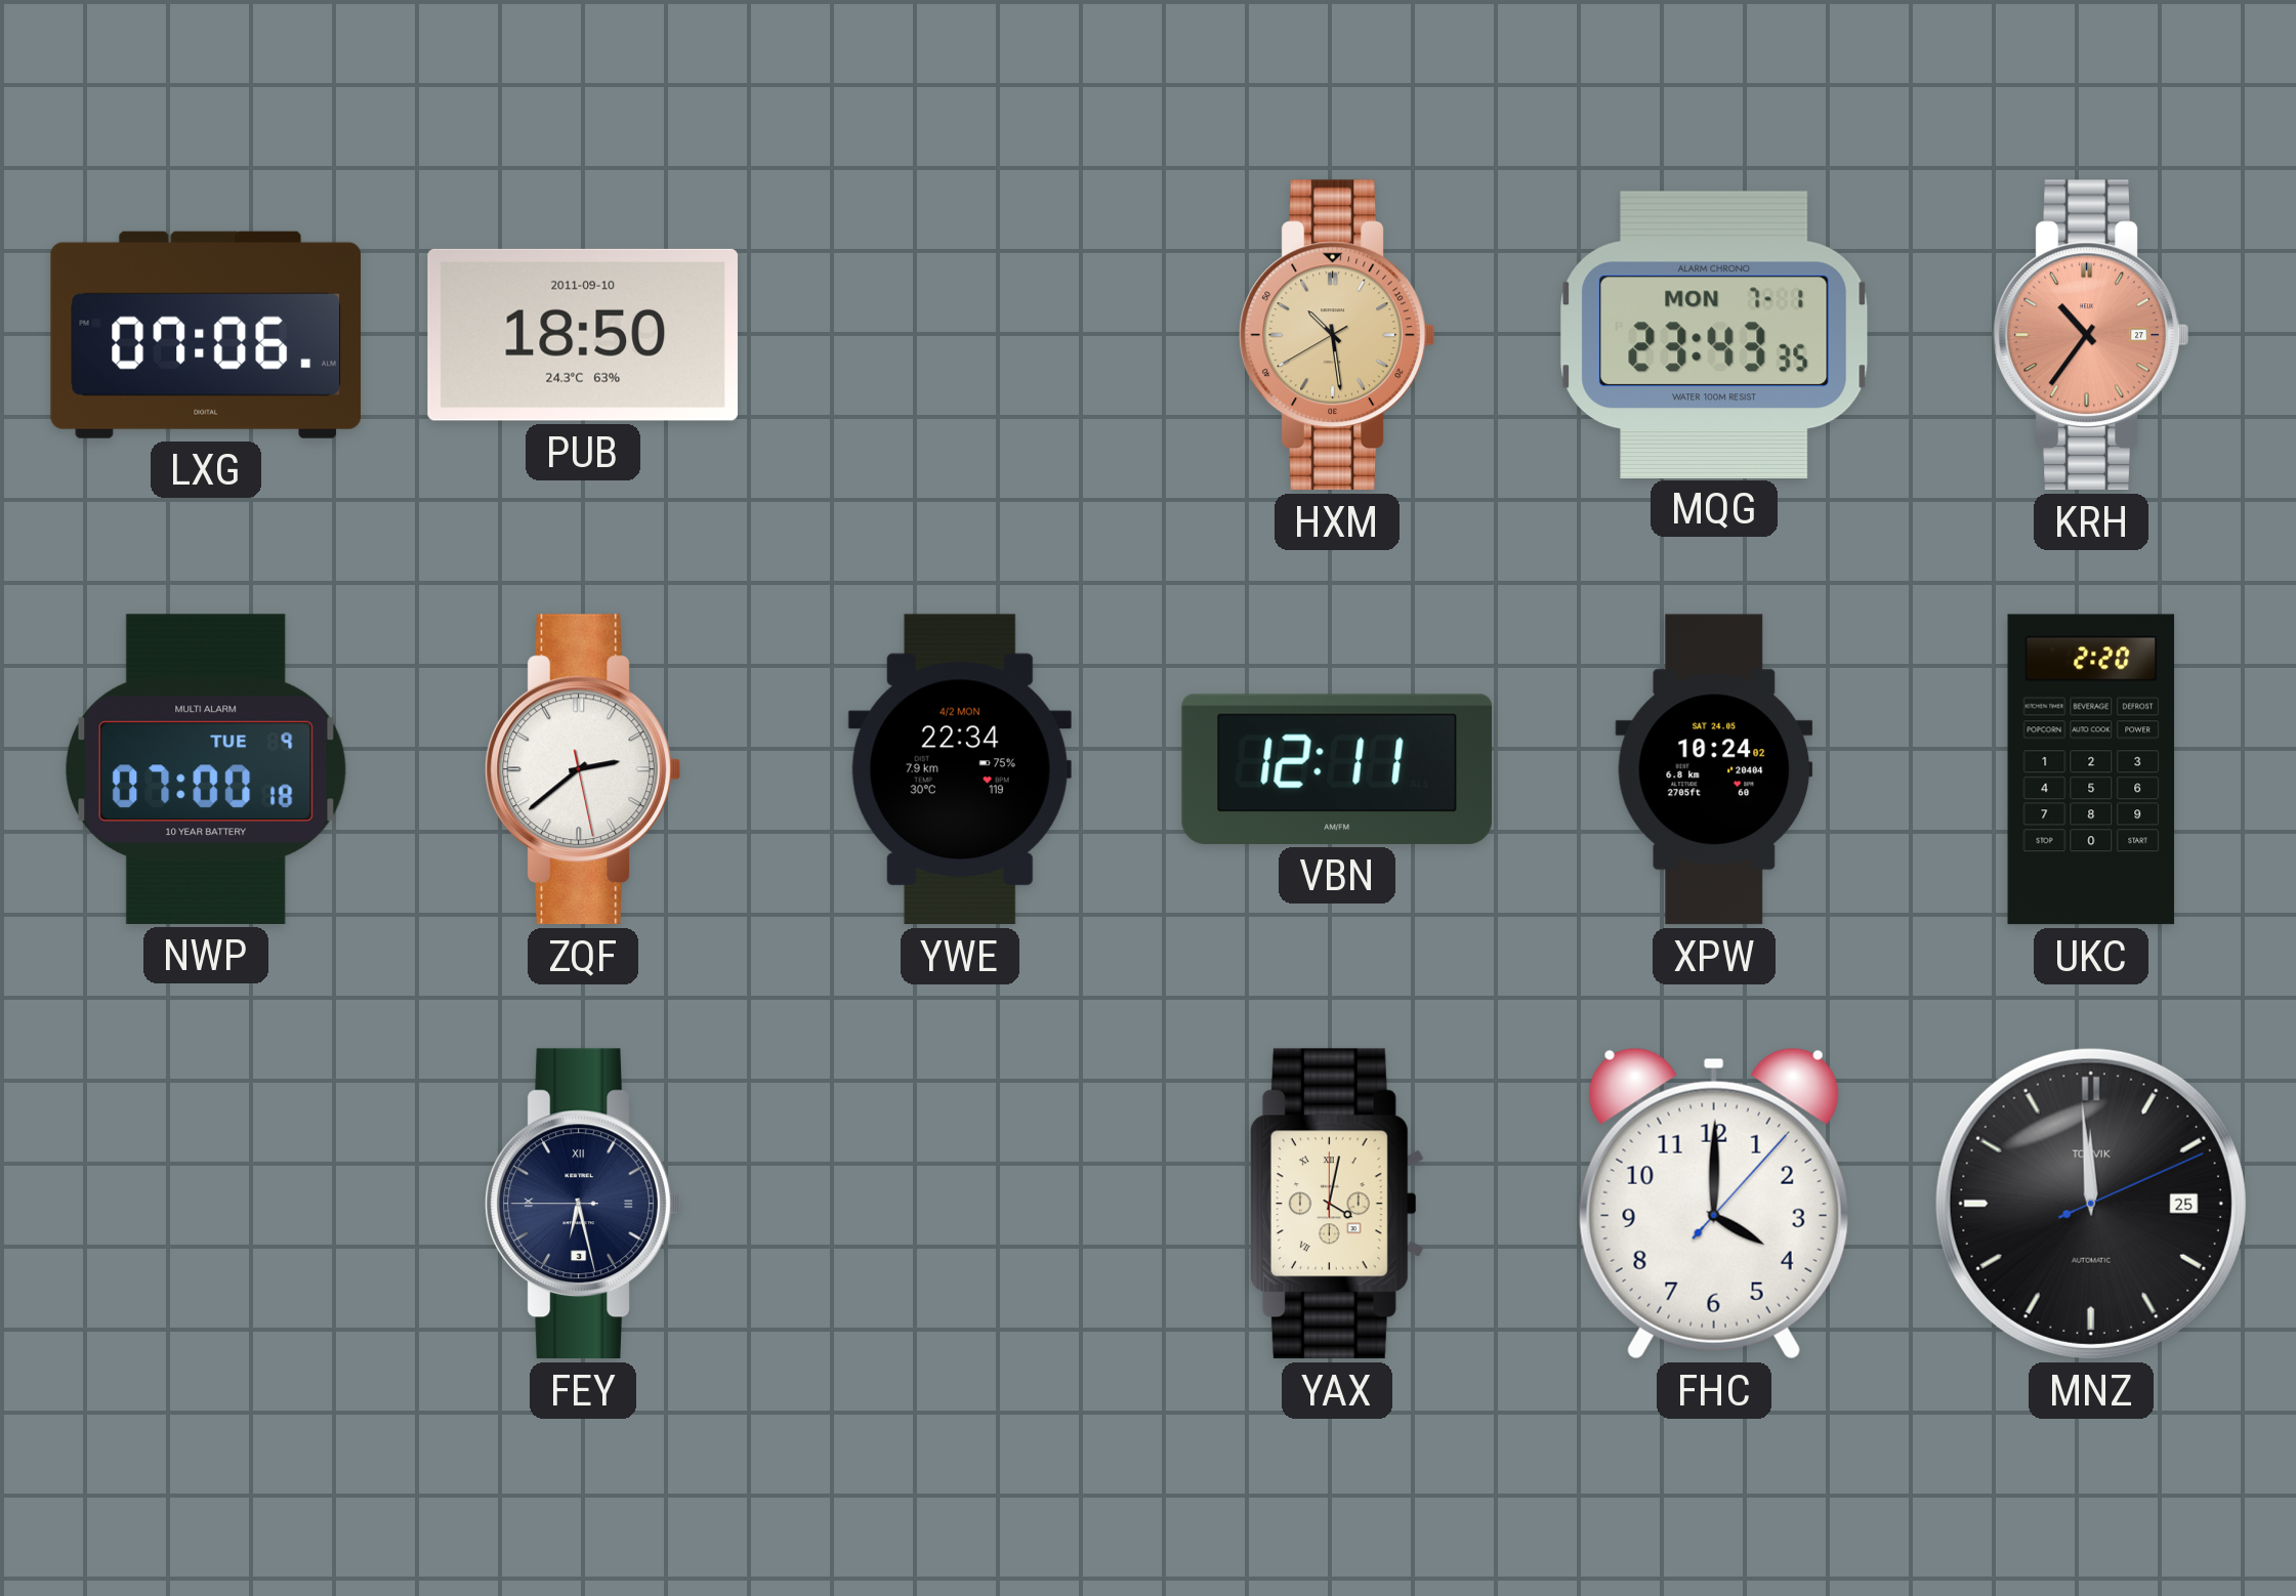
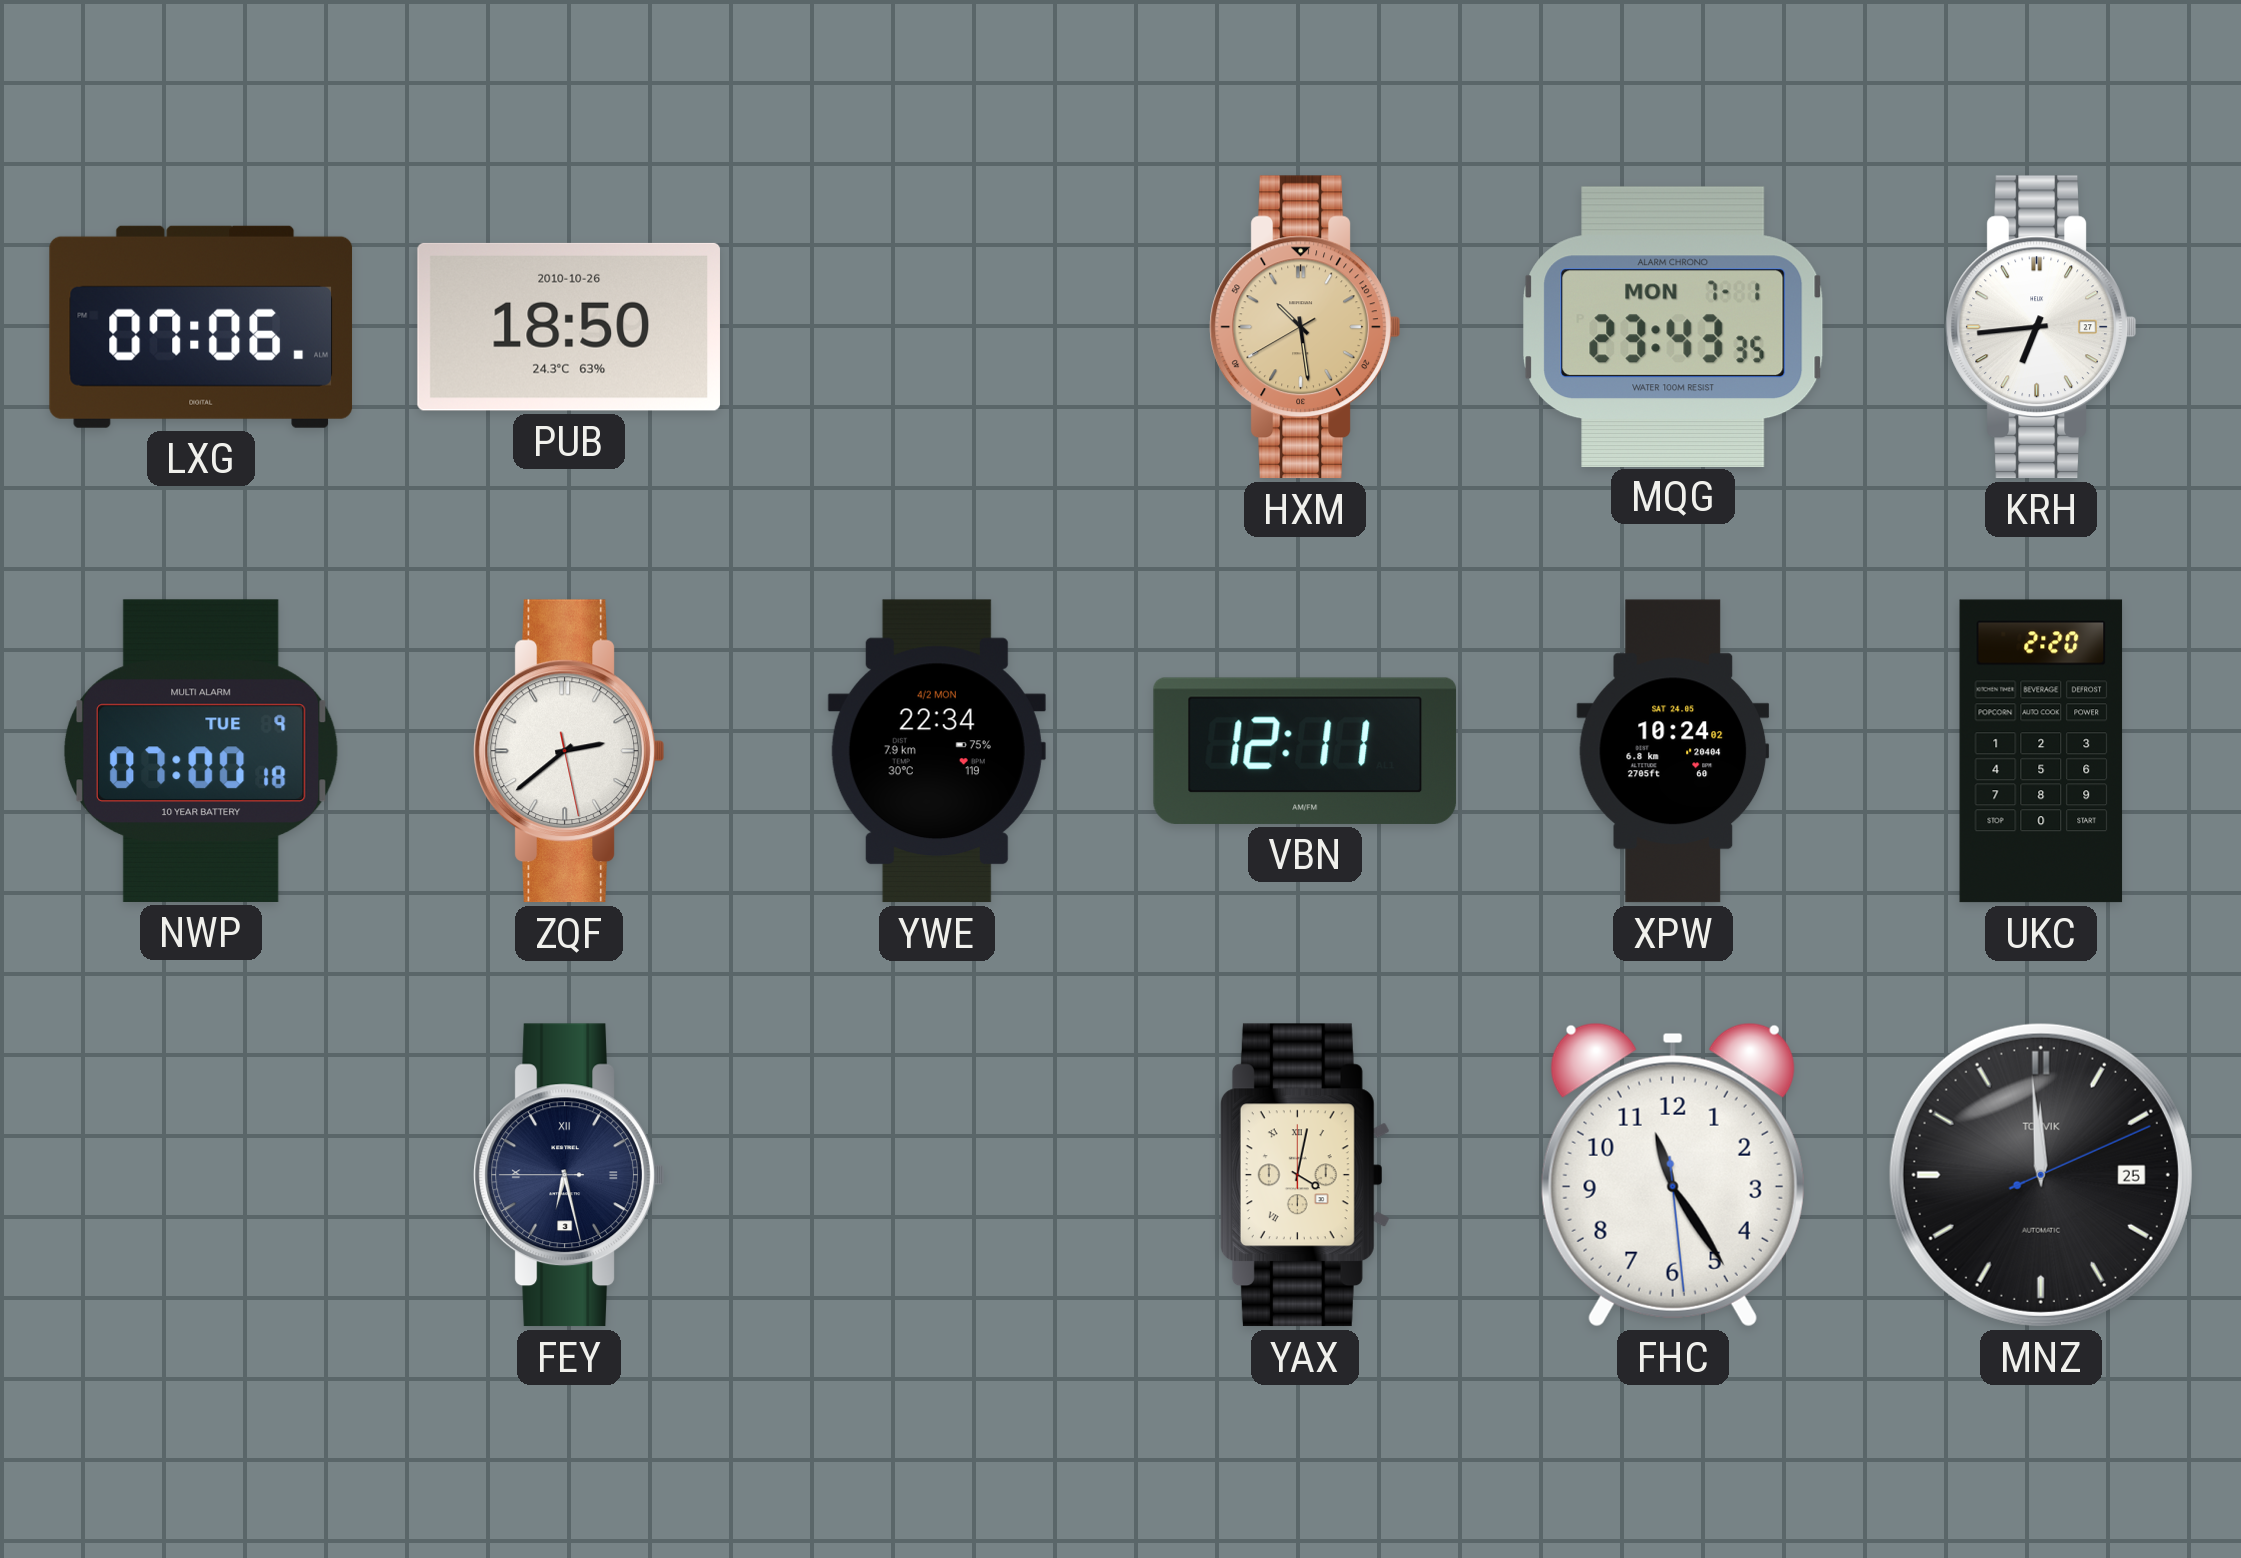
PUB date: 2011-09-10 -> 2010-10-26
KRH: 10:36 -> 6:44
KRH dial: salmon -> white
FHC: 4:00 -> 11:24
